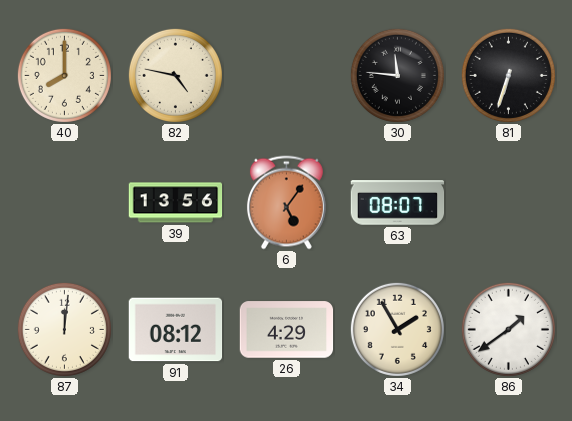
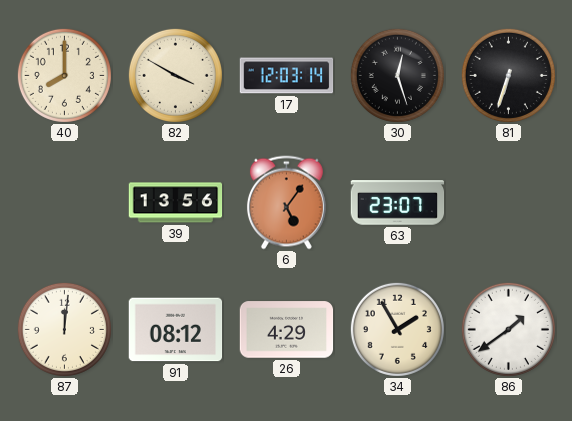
82: 4:47 -> 3:50
17: none -> 12:03
30: 11:46 -> 12:27
63: 08:07 -> 23:07
